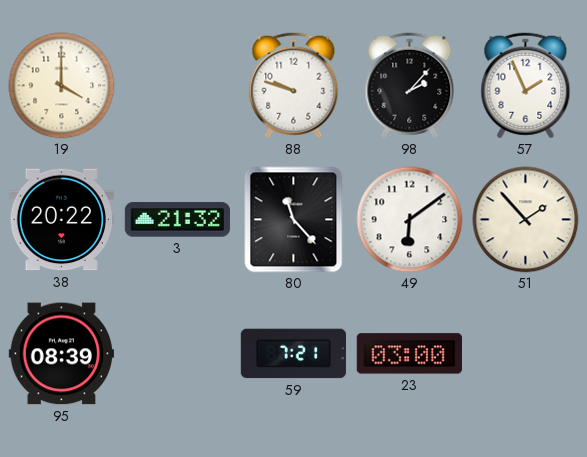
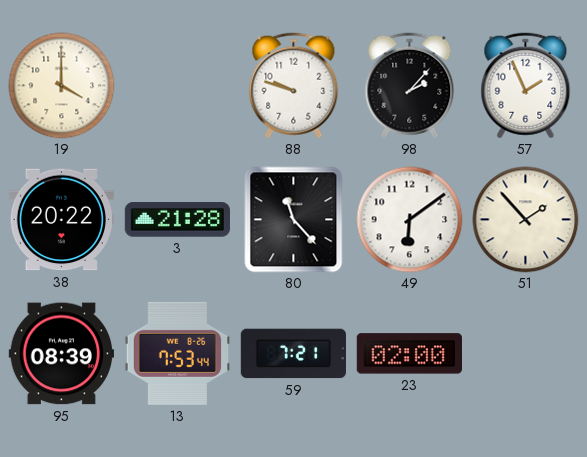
3: 21:32 -> 21:28
13: none -> 7:53
23: 03:00 -> 02:00
